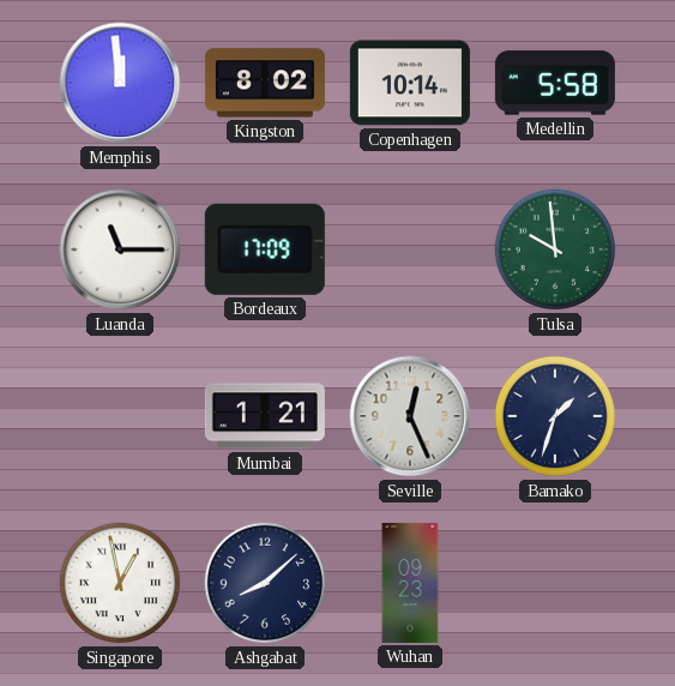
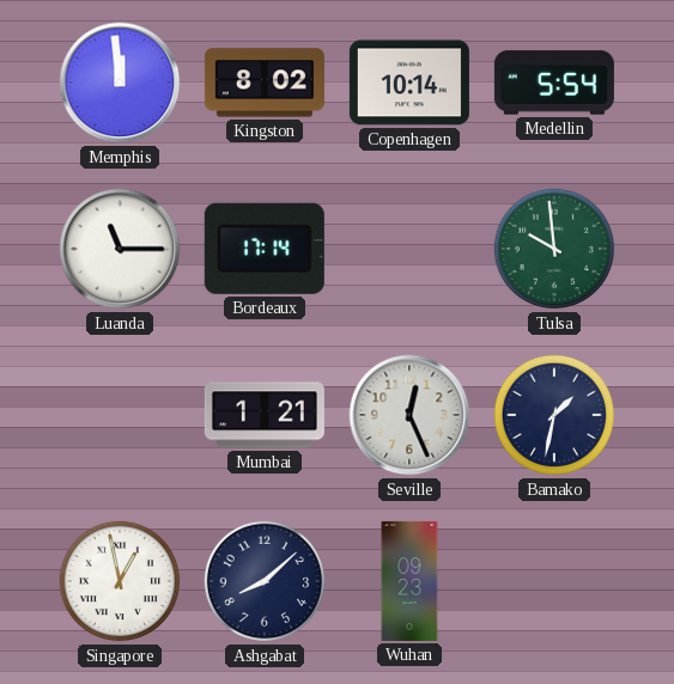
Medellin: 5:58 -> 5:54
Bordeaux: 17:09 -> 17:14
Bamako: 1:33 -> 1:32
